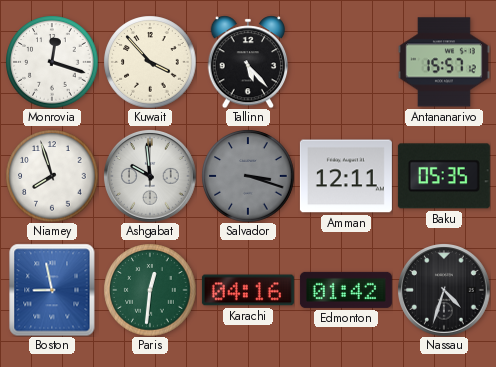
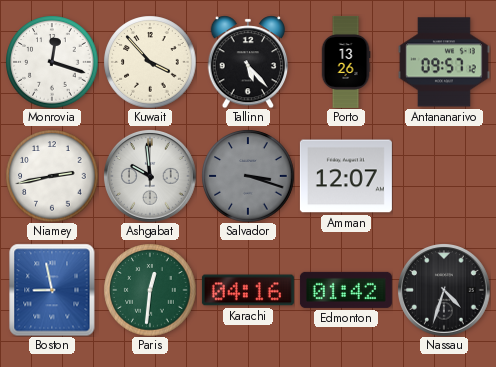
Porto: none -> 13:26
Antananarivo: 15:57 -> 09:57
Niamey: 7:57 -> 2:43
Amman: 12:11 -> 12:07
Baku: 05:35 -> none
